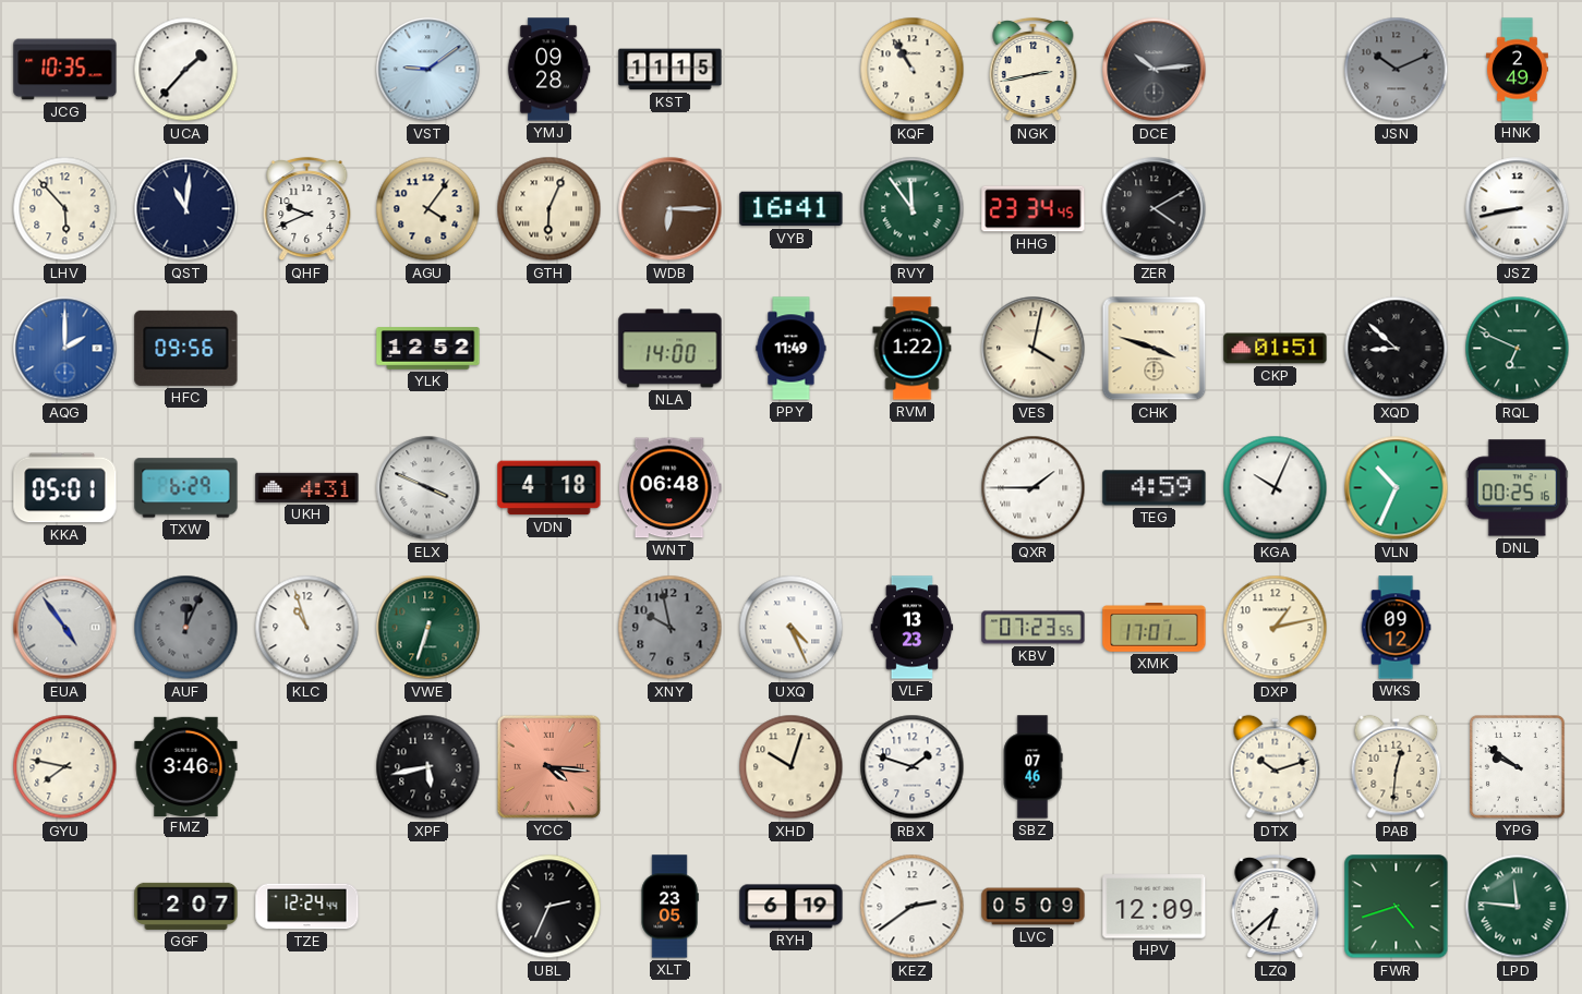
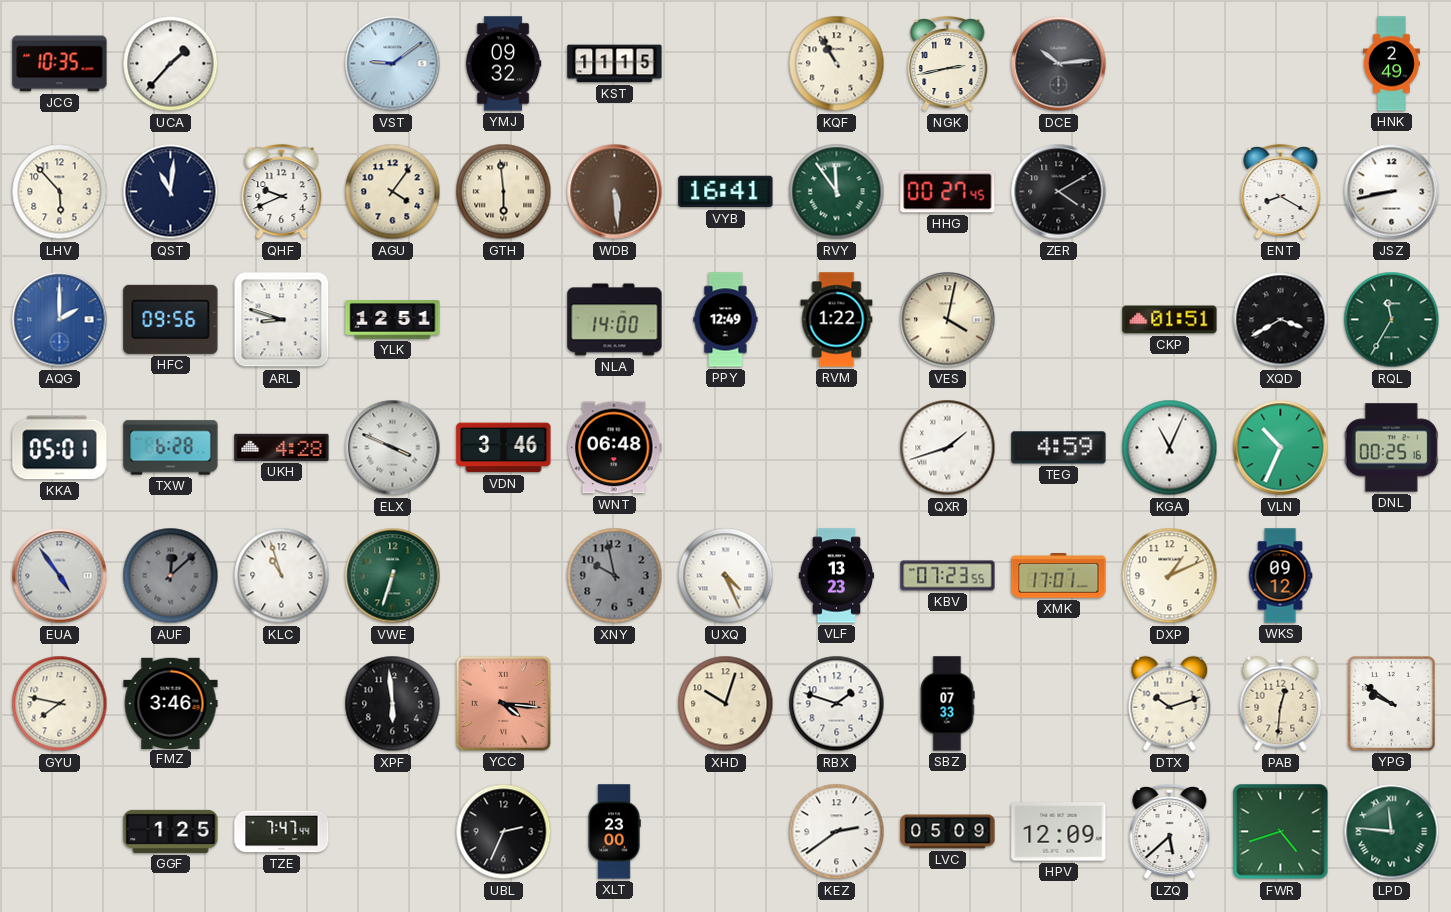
YMJ: 09:28 -> 09:32
JSN: 10:11 -> none
GTH: 6:04 -> 5:59
WDB: 6:15 -> 5:29
HHG: 23:34 -> 00:27
ENT: none -> 8:20
ARL: none -> 8:48
YLK: 12:52 -> 12:51
PPY: 11:49 -> 12:49
CHK: 3:48 -> none
XQD: 8:52 -> 3:40
RQL: 6:49 -> 11:35
TXW: 6:29 -> 6:28
UKH: 4:31 -> 4:28
VDN: 4:18 -> 3:46
QXR: 1:45 -> 1:42
KGA: 10:04 -> 11:04
AUF: 12:04 -> 12:08
DXP: 1:13 -> 1:11
XPF: 5:43 -> 5:59
SBZ: 07:46 -> 07:33
GGF: 2:07 -> 1:25
TZE: 12:24 -> 7:47
XLT: 23:05 -> 23:00
RYH: 6:19 -> none
LZQ: 6:38 -> 5:38
